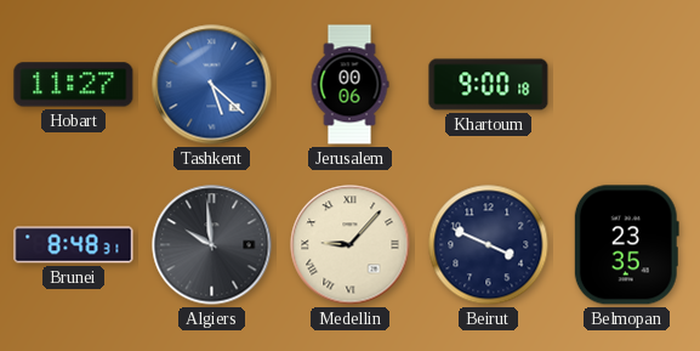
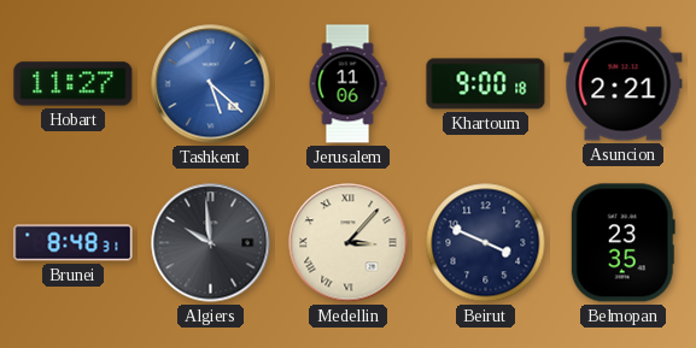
Jerusalem: 00:06 -> 11:06
Asuncion: none -> 2:21
Medellin: 9:07 -> 3:07
